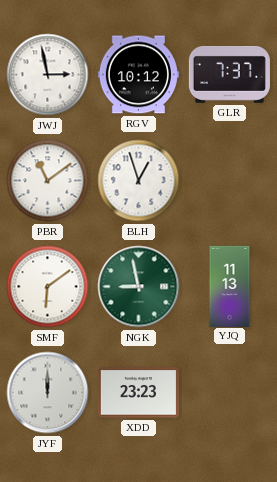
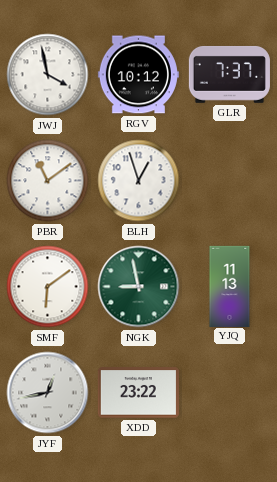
JWJ: 2:58 -> 3:58
JYF: 12:00 -> 12:43
XDD: 23:23 -> 23:22
